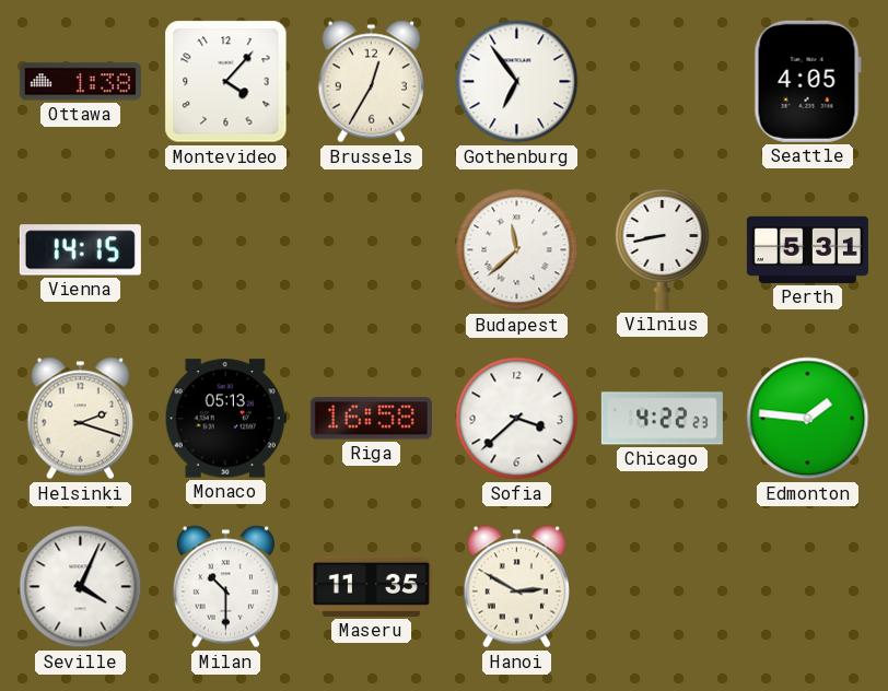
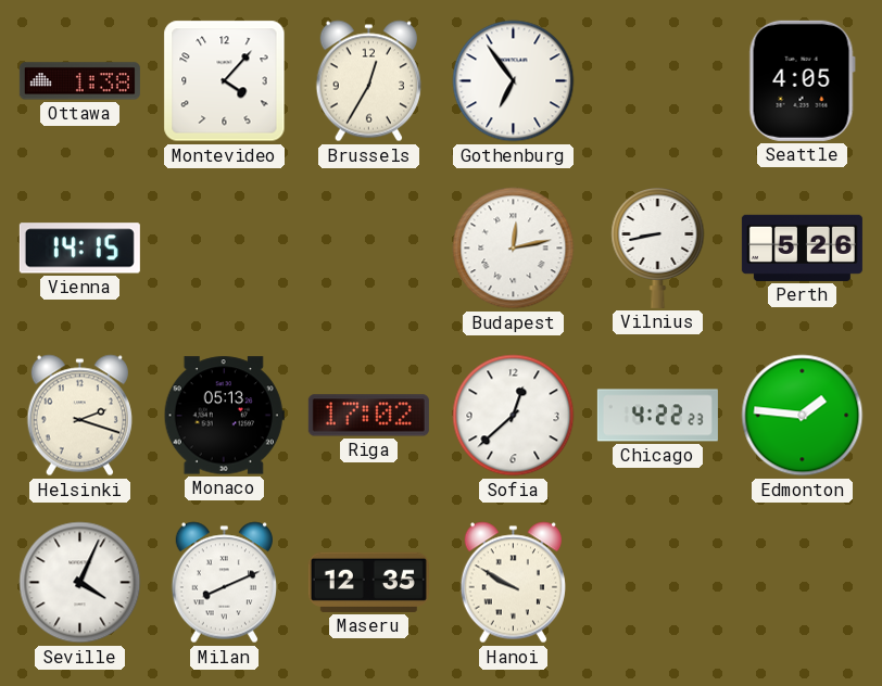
Budapest: 11:38 -> 12:13
Perth: 5:31 -> 5:26
Riga: 16:58 -> 17:02
Sofia: 3:38 -> 12:38
Milan: 10:30 -> 8:11
Maseru: 11:35 -> 12:35
Hanoi: 2:50 -> 9:50
